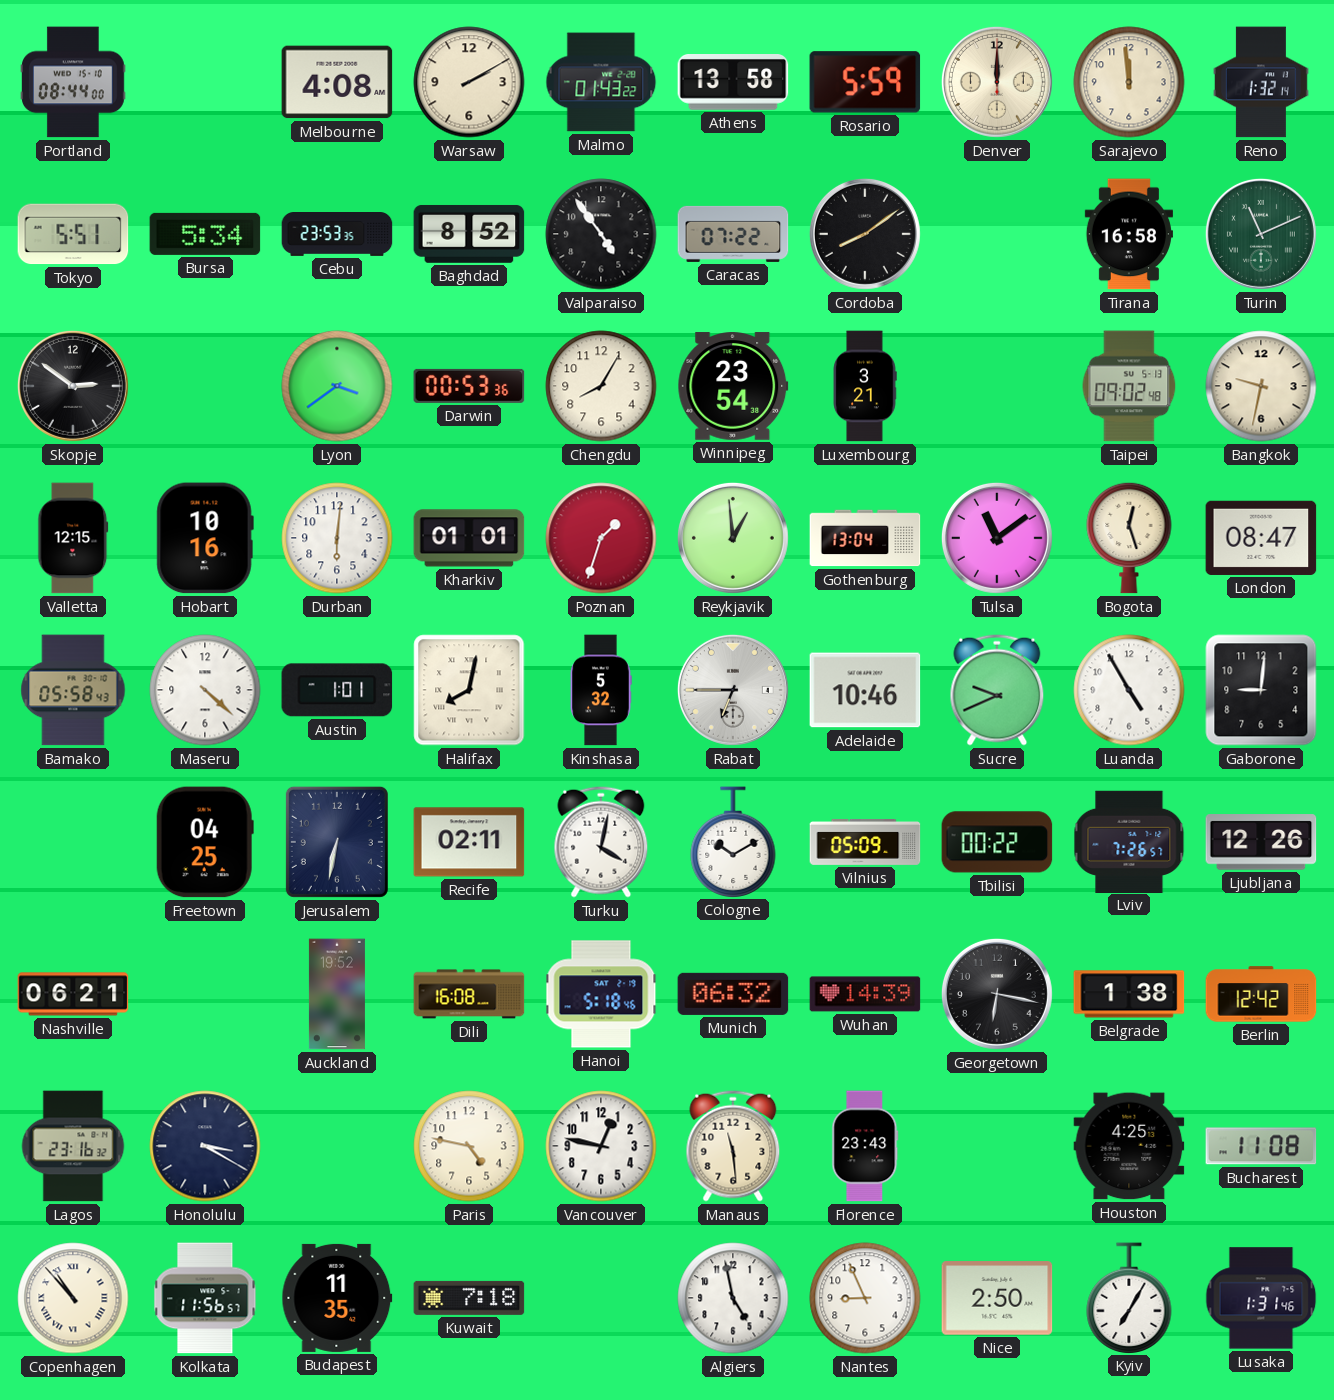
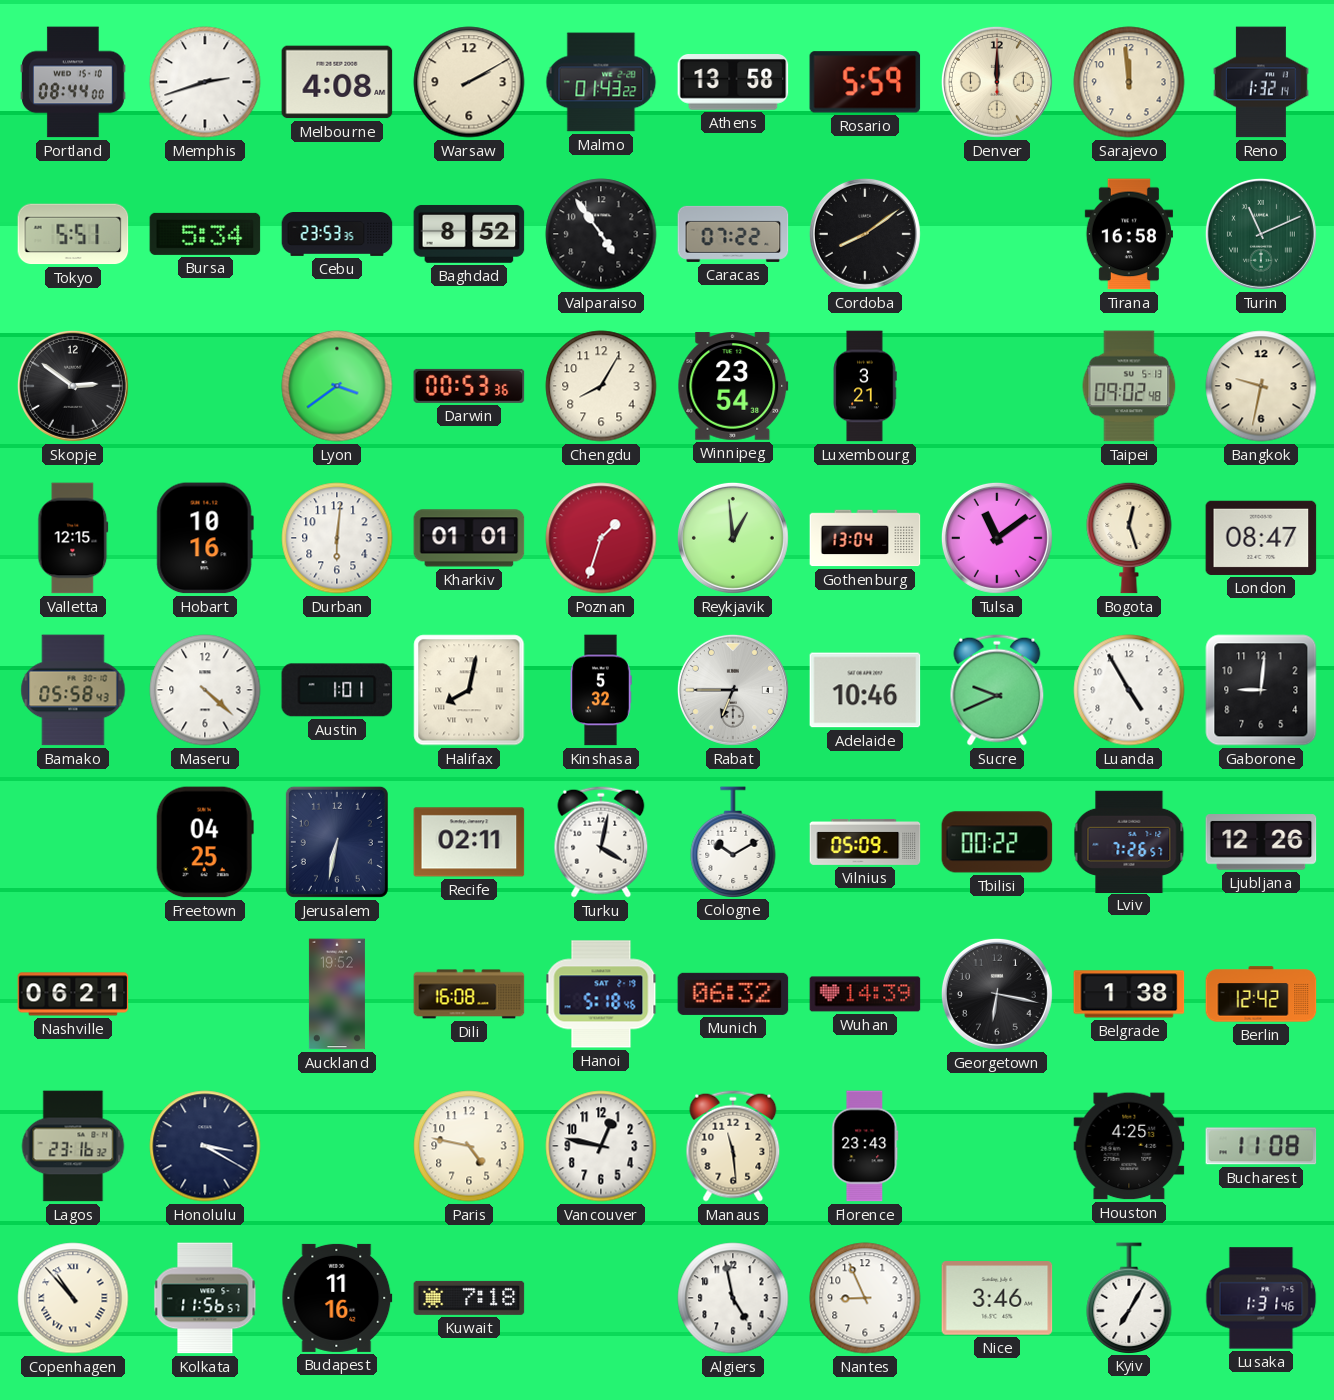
Memphis: none -> 2:42
Budapest: 11:35 -> 11:16
Nice: 2:50 -> 3:46
